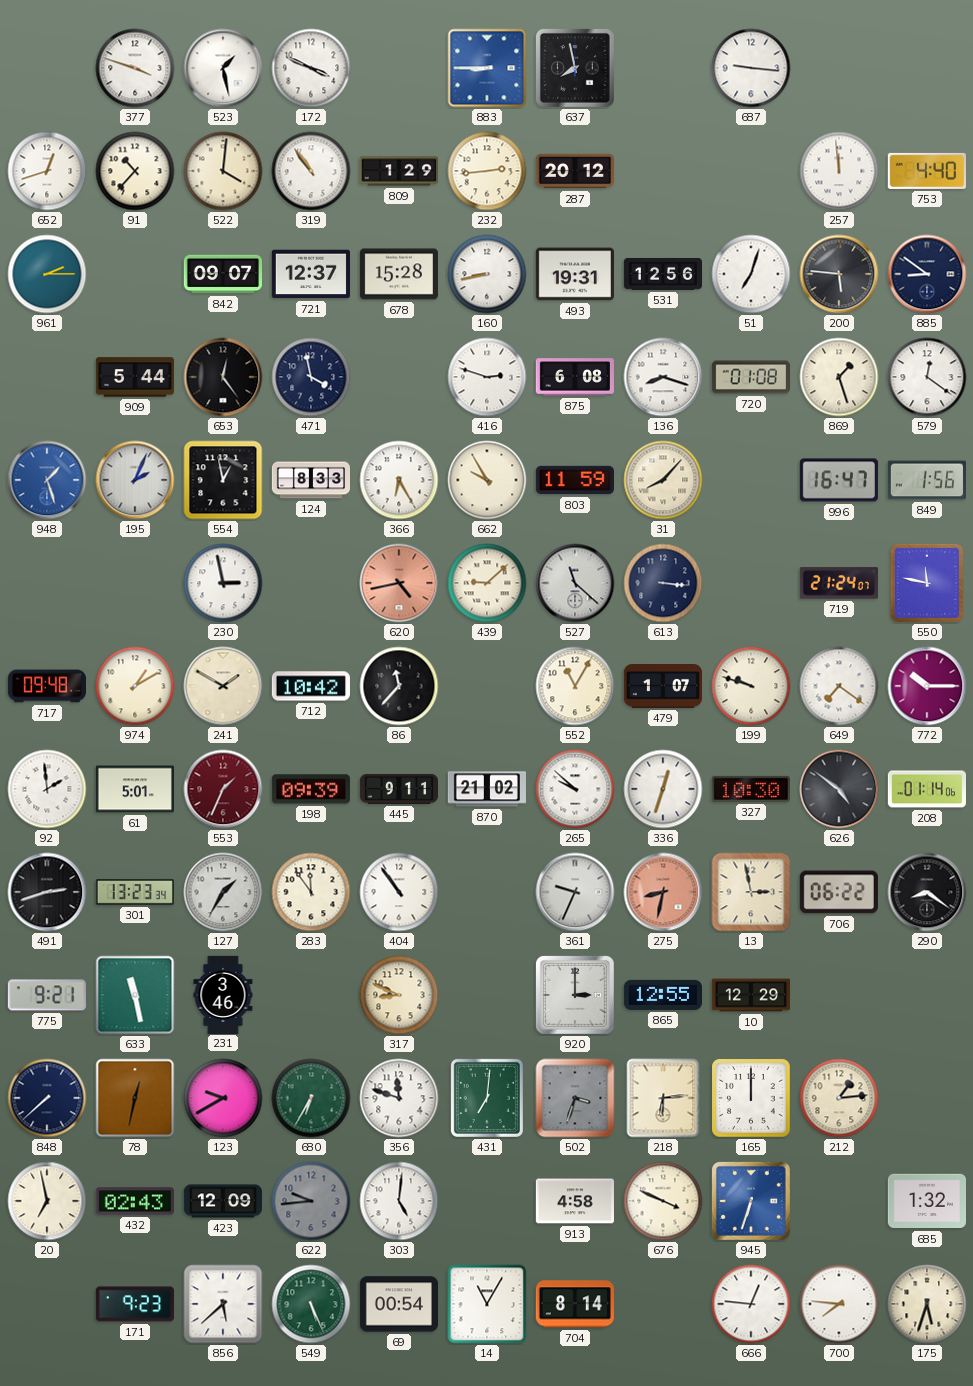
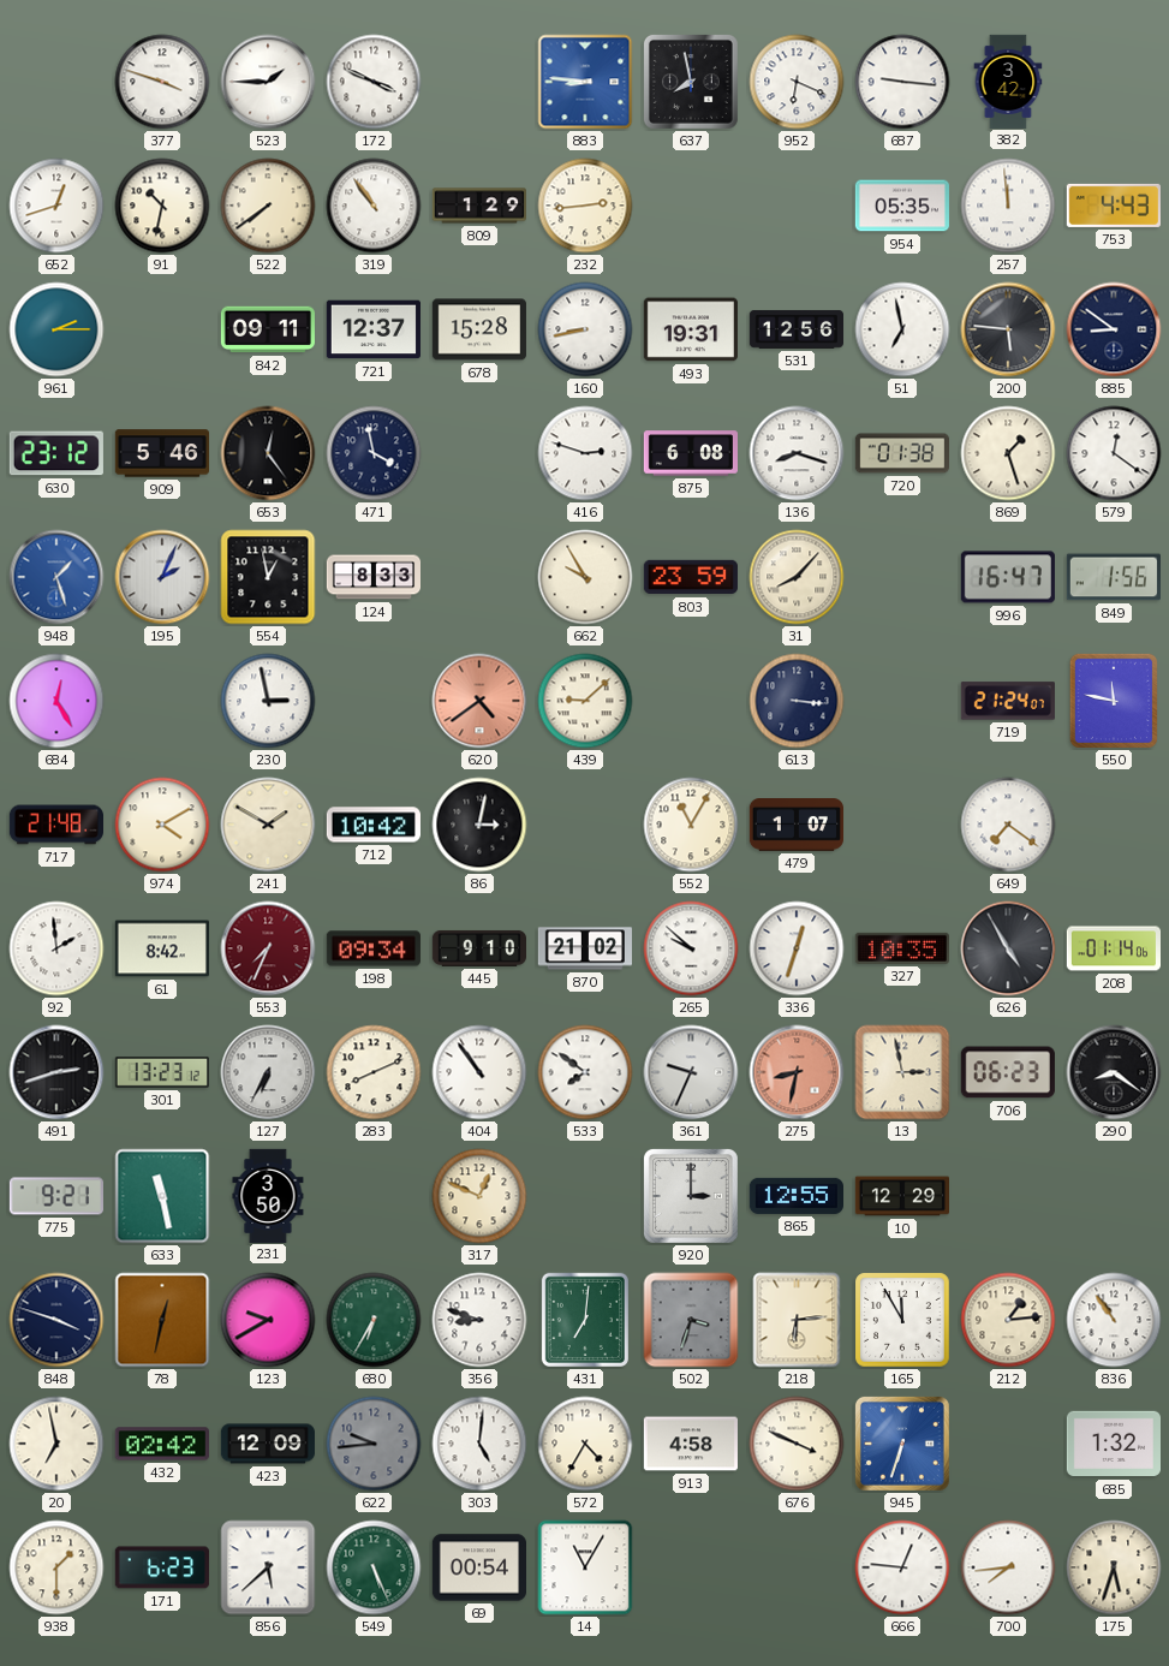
523: 1:28 -> 1:45
883: 8:45 -> 8:46
952: none -> 6:19
382: none -> 3:42
91: 10:37 -> 10:32
522: 4:01 -> 7:39
287: 20:12 -> none
954: none -> 05:35
753: 4:40 -> 4:43
842: 09:07 -> 09:11
51: 7:03 -> 6:58
630: none -> 23:12
909: 5:44 -> 5:46
720: 01:08 -> 01:38
366: 6:25 -> none
803: 11:59 -> 23:59
684: none -> 12:25
620: 4:43 -> 4:39
527: 11:22 -> none
717: 09:48 -> 21:48
974: 1:10 -> 4:10
86: 11:37 -> 3:02
199: 9:48 -> none
772: 10:15 -> none
61: 5:01 -> 8:42
553: 1:34 -> 7:34
198: 09:39 -> 09:34
445: 9:11 -> 9:10
327: 10:30 -> 10:35
626: 4:51 -> 4:55
301: 13:23:34 -> 13:23:12
127: 1:35 -> 6:35
283: 11:54 -> 8:11
533: none -> 7:51
706: 06:22 -> 06:23
231: 3:46 -> 3:50
317: 8:49 -> 12:49
848: 7:38 -> 3:48
356: 11:48 -> 8:48
165: 12:00 -> 11:55
836: none -> 10:54
432: 02:43 -> 02:42
572: none -> 4:35
938: none -> 1:30
171: 9:23 -> 6:23
704: 8:14 -> none
700: 7:46 -> 7:44
